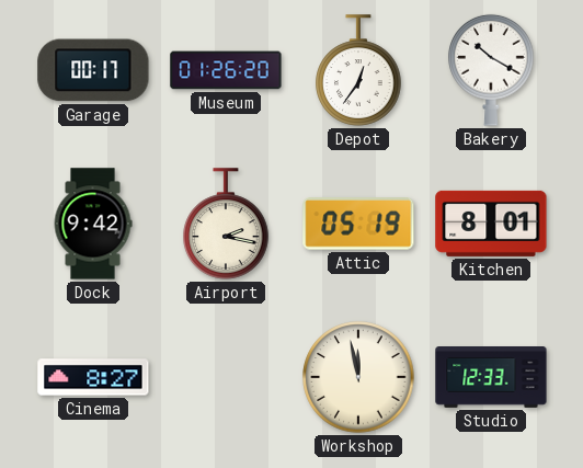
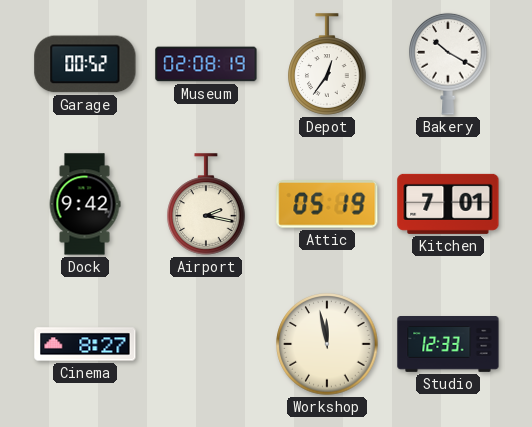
Garage: 00:17 -> 00:52
Museum: 01:26 -> 02:08
Kitchen: 8:01 -> 7:01
